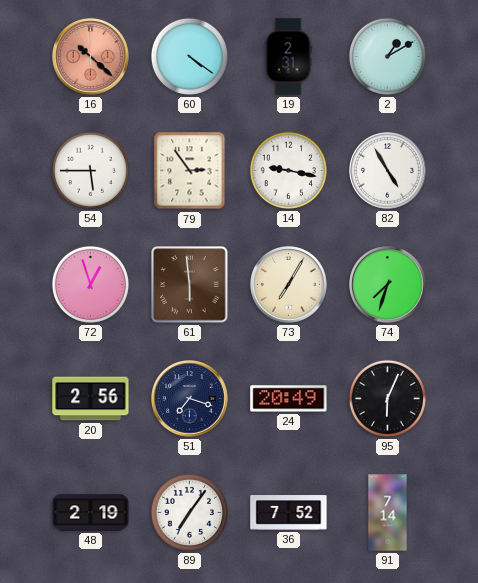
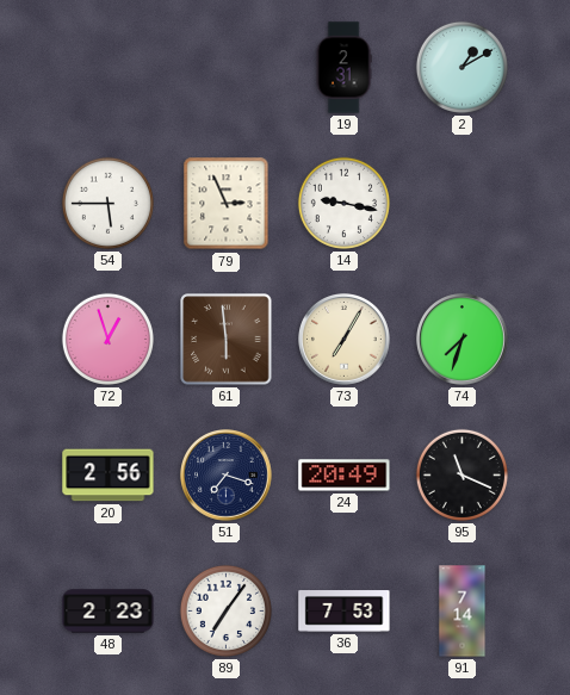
16: 10:22 -> none
60: 4:21 -> none
79: 2:54 -> 2:56
82: 4:55 -> none
95: 6:04 -> 11:19
48: 2:19 -> 2:23
36: 7:52 -> 7:53
